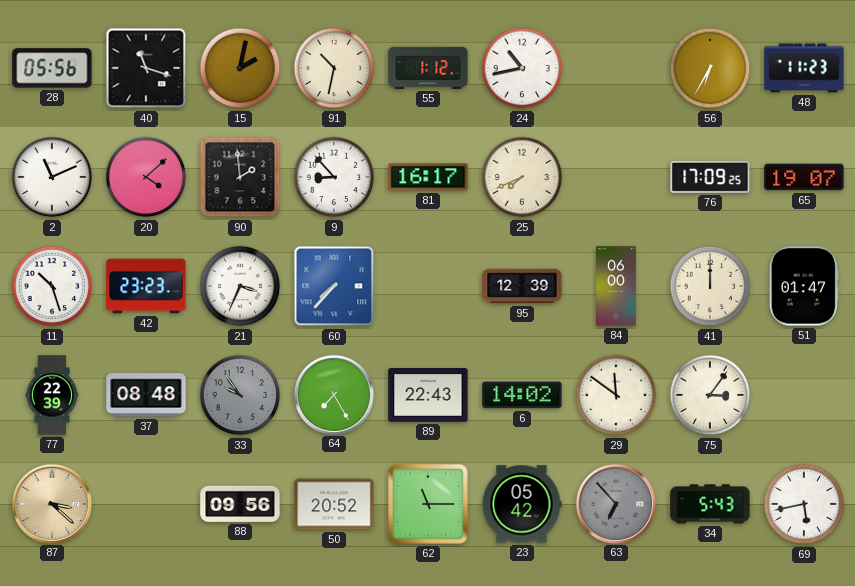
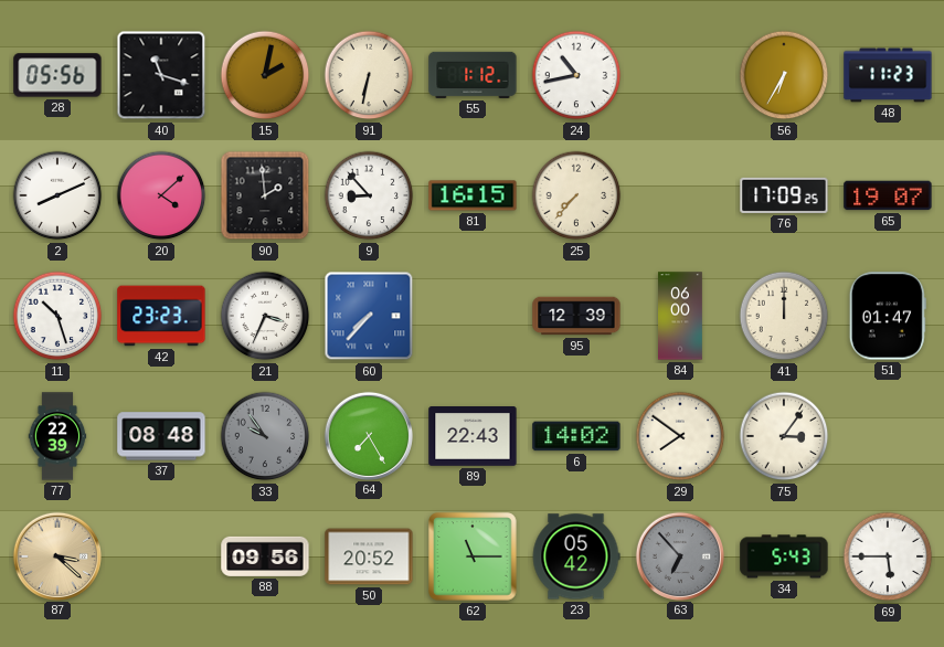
91: 10:32 -> 6:32
2: 11:11 -> 8:11
81: 16:17 -> 16:15
25: 7:41 -> 7:37
29: 11:51 -> 7:51
69: 5:43 -> 5:45
